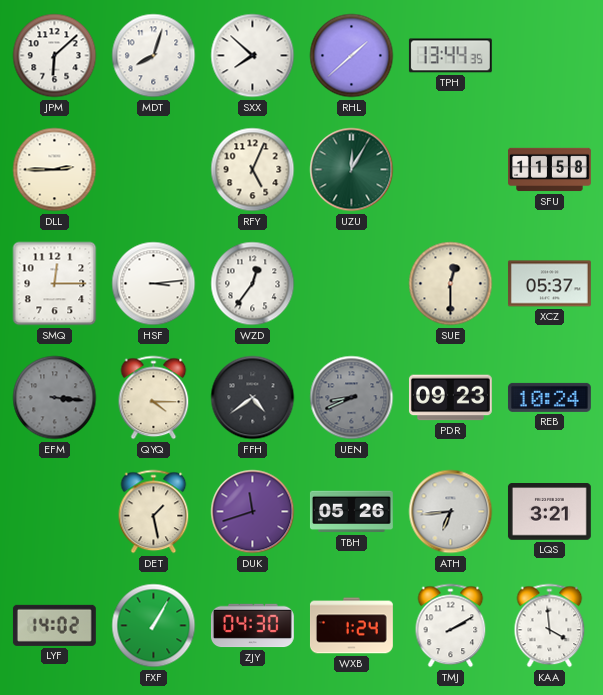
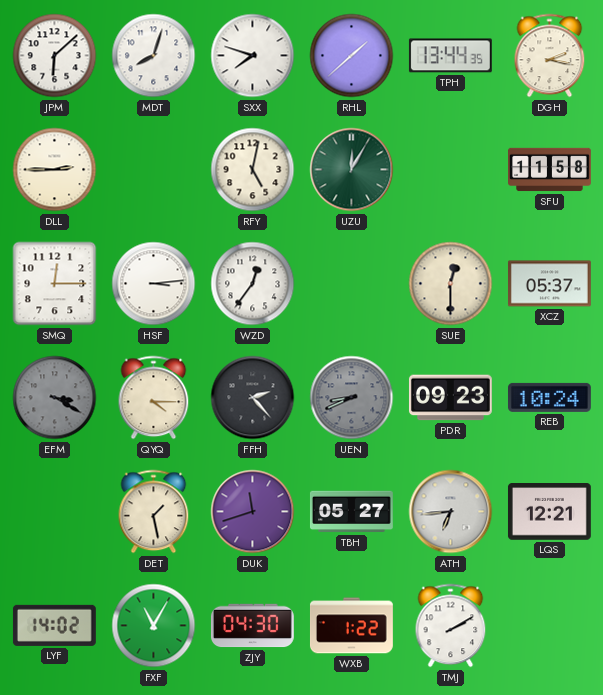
SXX: 7:52 -> 7:48
DGH: none -> 2:17
RFY: 5:04 -> 5:02
EFM: 3:16 -> 3:20
FFH: 4:39 -> 2:23
TBH: 05:26 -> 05:27
LQS: 3:21 -> 12:21
FXF: 1:05 -> 11:05
WXB: 1:24 -> 1:22
KAA: 3:59 -> none
